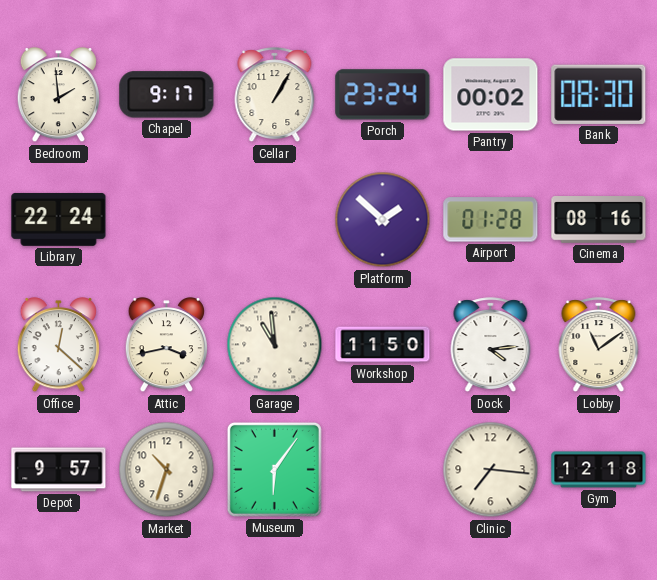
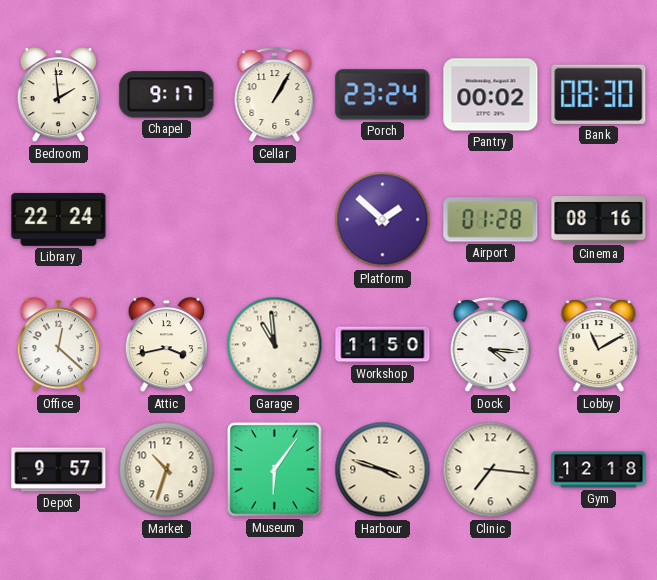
Dock: 4:14 -> 4:16
Lobby: 11:09 -> 11:10
Harbour: none -> 3:48
